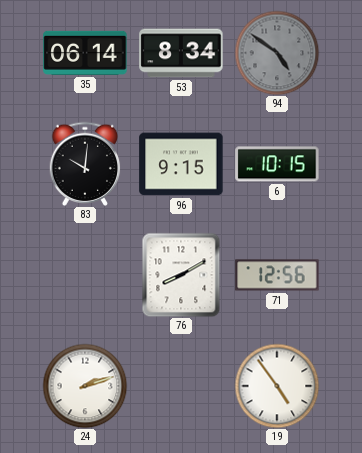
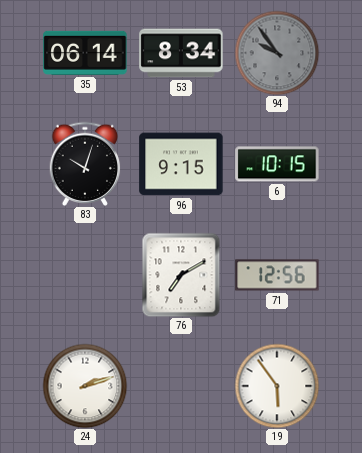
94: 4:51 -> 9:54
83: 10:01 -> 10:03
76: 8:10 -> 7:10
19: 4:54 -> 5:54
